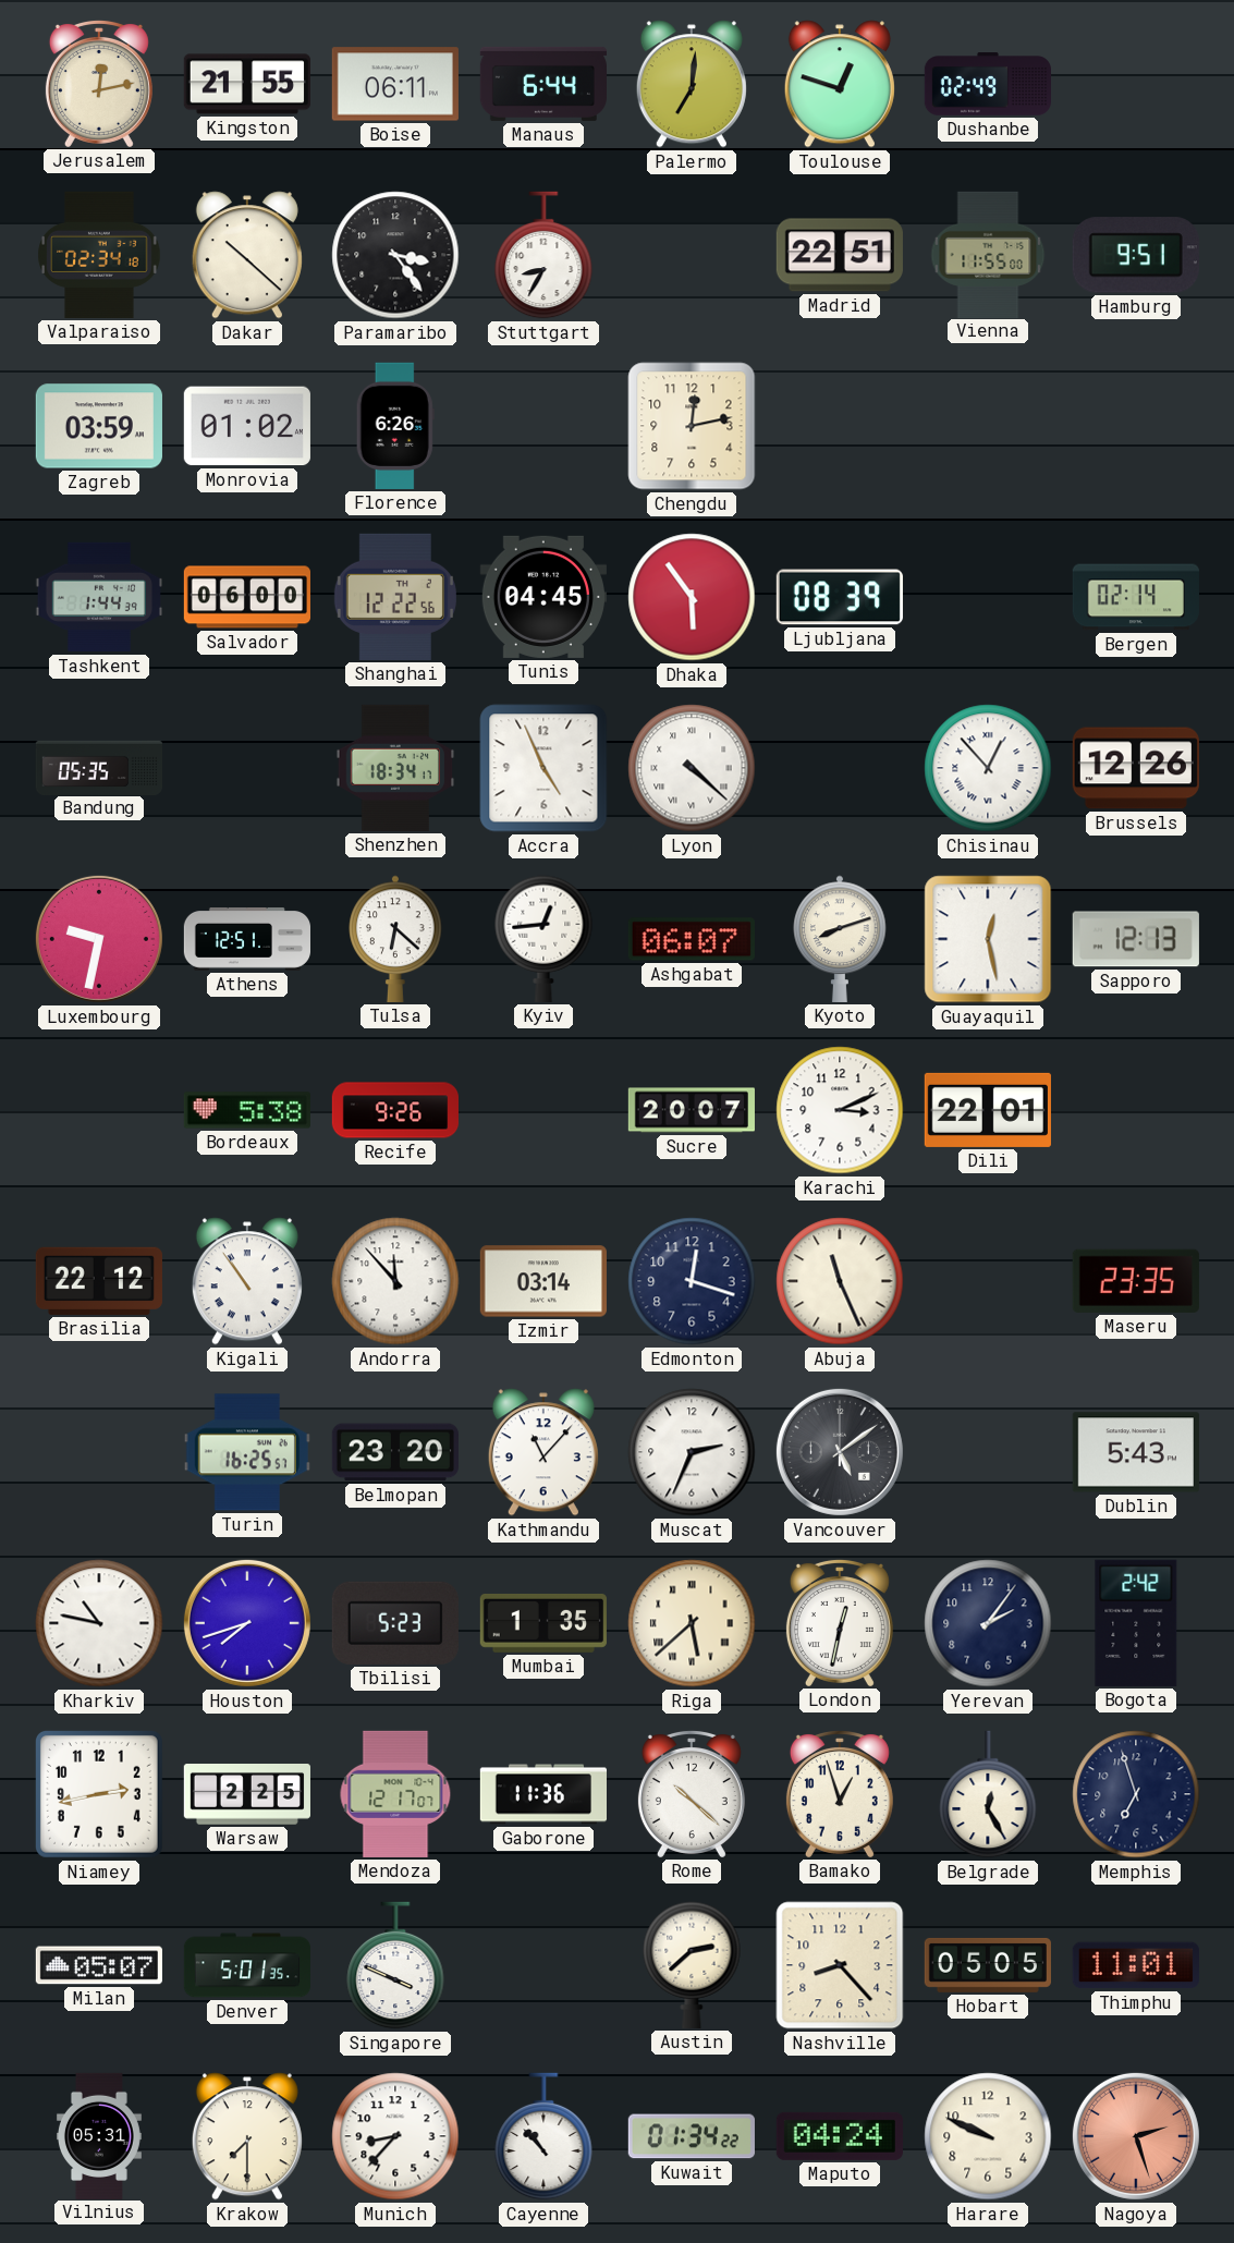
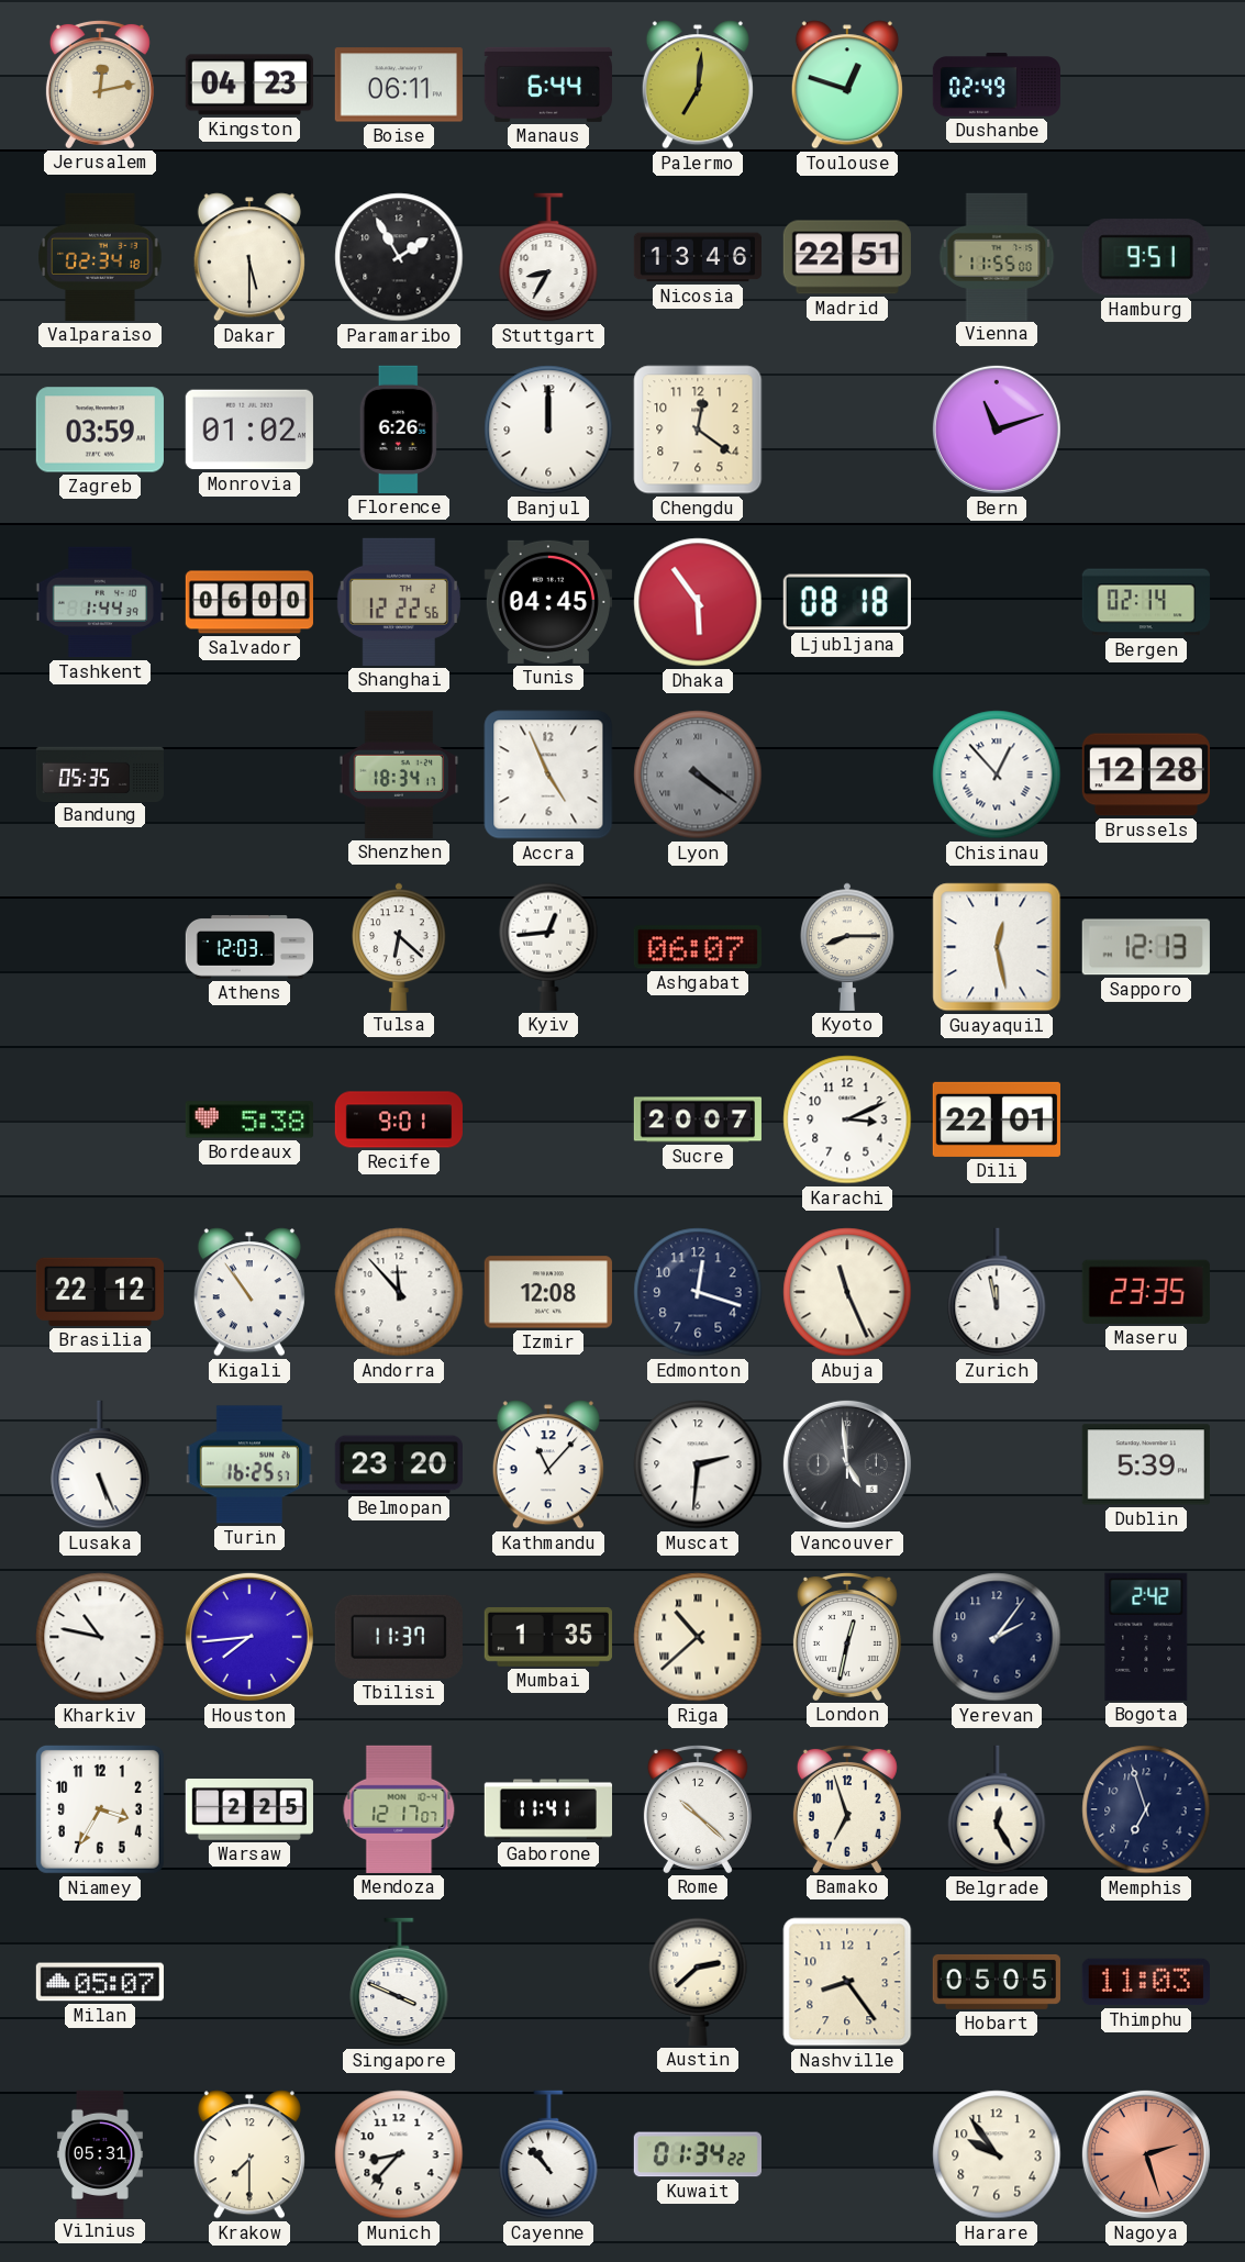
Kingston: 21:55 -> 04:23
Dakar: 10:22 -> 5:30
Paramaribo: 3:24 -> 1:55
Nicosia: none -> 13:46
Banjul: none -> 12:00
Chengdu: 12:13 -> 12:21
Bern: none -> 11:12
Ljubljana: 08:39 -> 08:18
Lyon: 4:22 -> 4:21
Lyon dial: white -> grey
Brussels: 12:26 -> 12:28
Luxembourg: 9:32 -> none
Athens: 12:51 -> 12:03
Kyoto: 8:12 -> 8:15
Recife: 9:26 -> 9:01
Izmir: 03:14 -> 12:08
Zurich: none -> 11:58
Lusaka: none -> 5:26
Muscat: 2:34 -> 2:31
Vancouver: 5:09 -> 4:59
Dublin: 5:43 -> 5:39
Houston: 7:42 -> 7:44
Tbilisi: 5:23 -> 11:37
Riga: 5:38 -> 10:38
Niamey: 2:43 -> 3:35
Gaborone: 11:36 -> 11:41
Bamako: 12:57 -> 6:57
Denver: 5:01 -> none
Nashville: 8:23 -> 8:24
Thimphu: 11:01 -> 11:03
Maputo: 04:24 -> none
Harare: 9:49 -> 9:54
